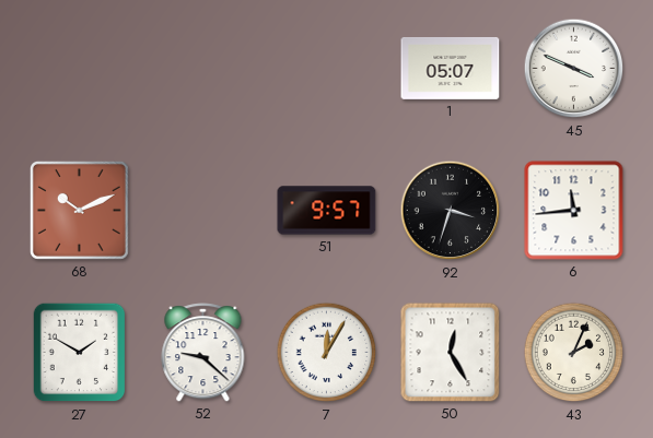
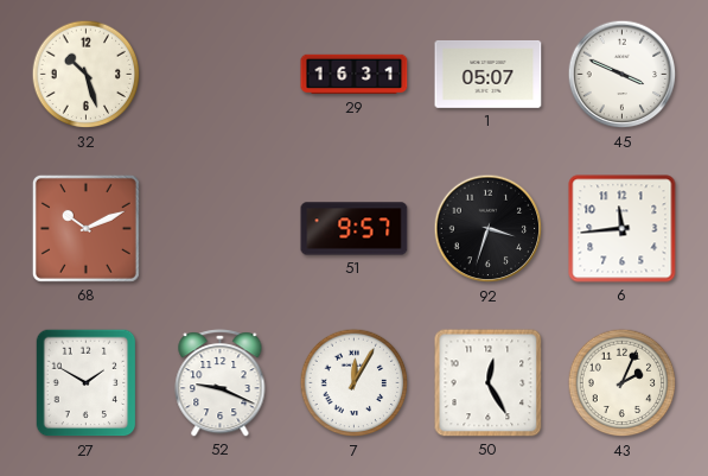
32: none -> 10:27
29: none -> 16:31
52: 9:22 -> 9:19
